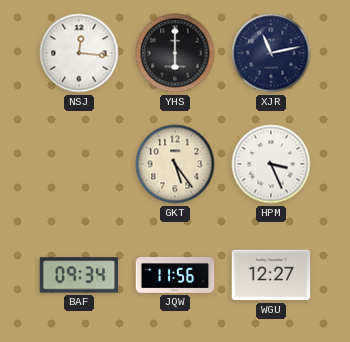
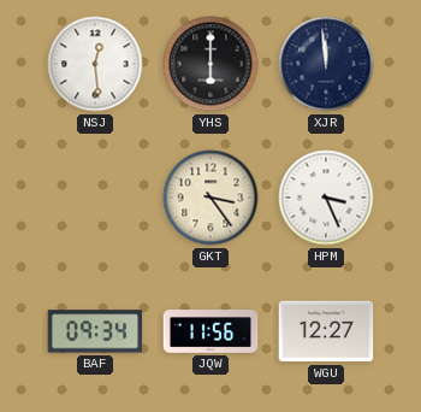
NSJ: 12:16 -> 12:29
XJR: 11:13 -> 11:59
GKT: 5:24 -> 3:24
